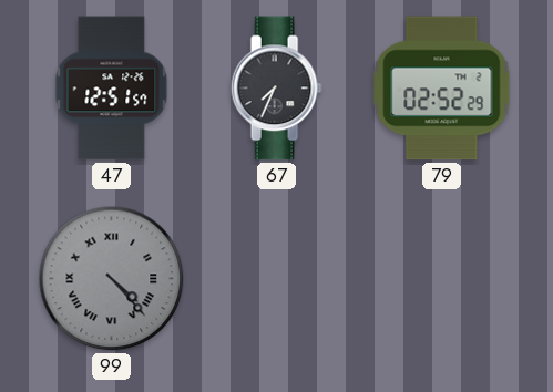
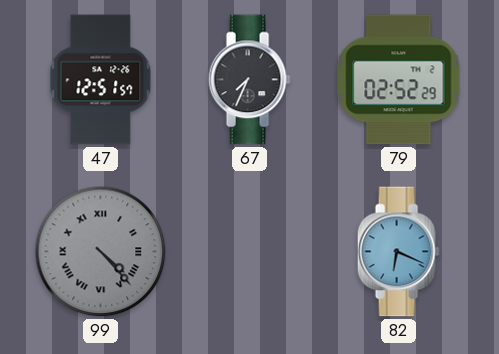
82: none -> 6:19
